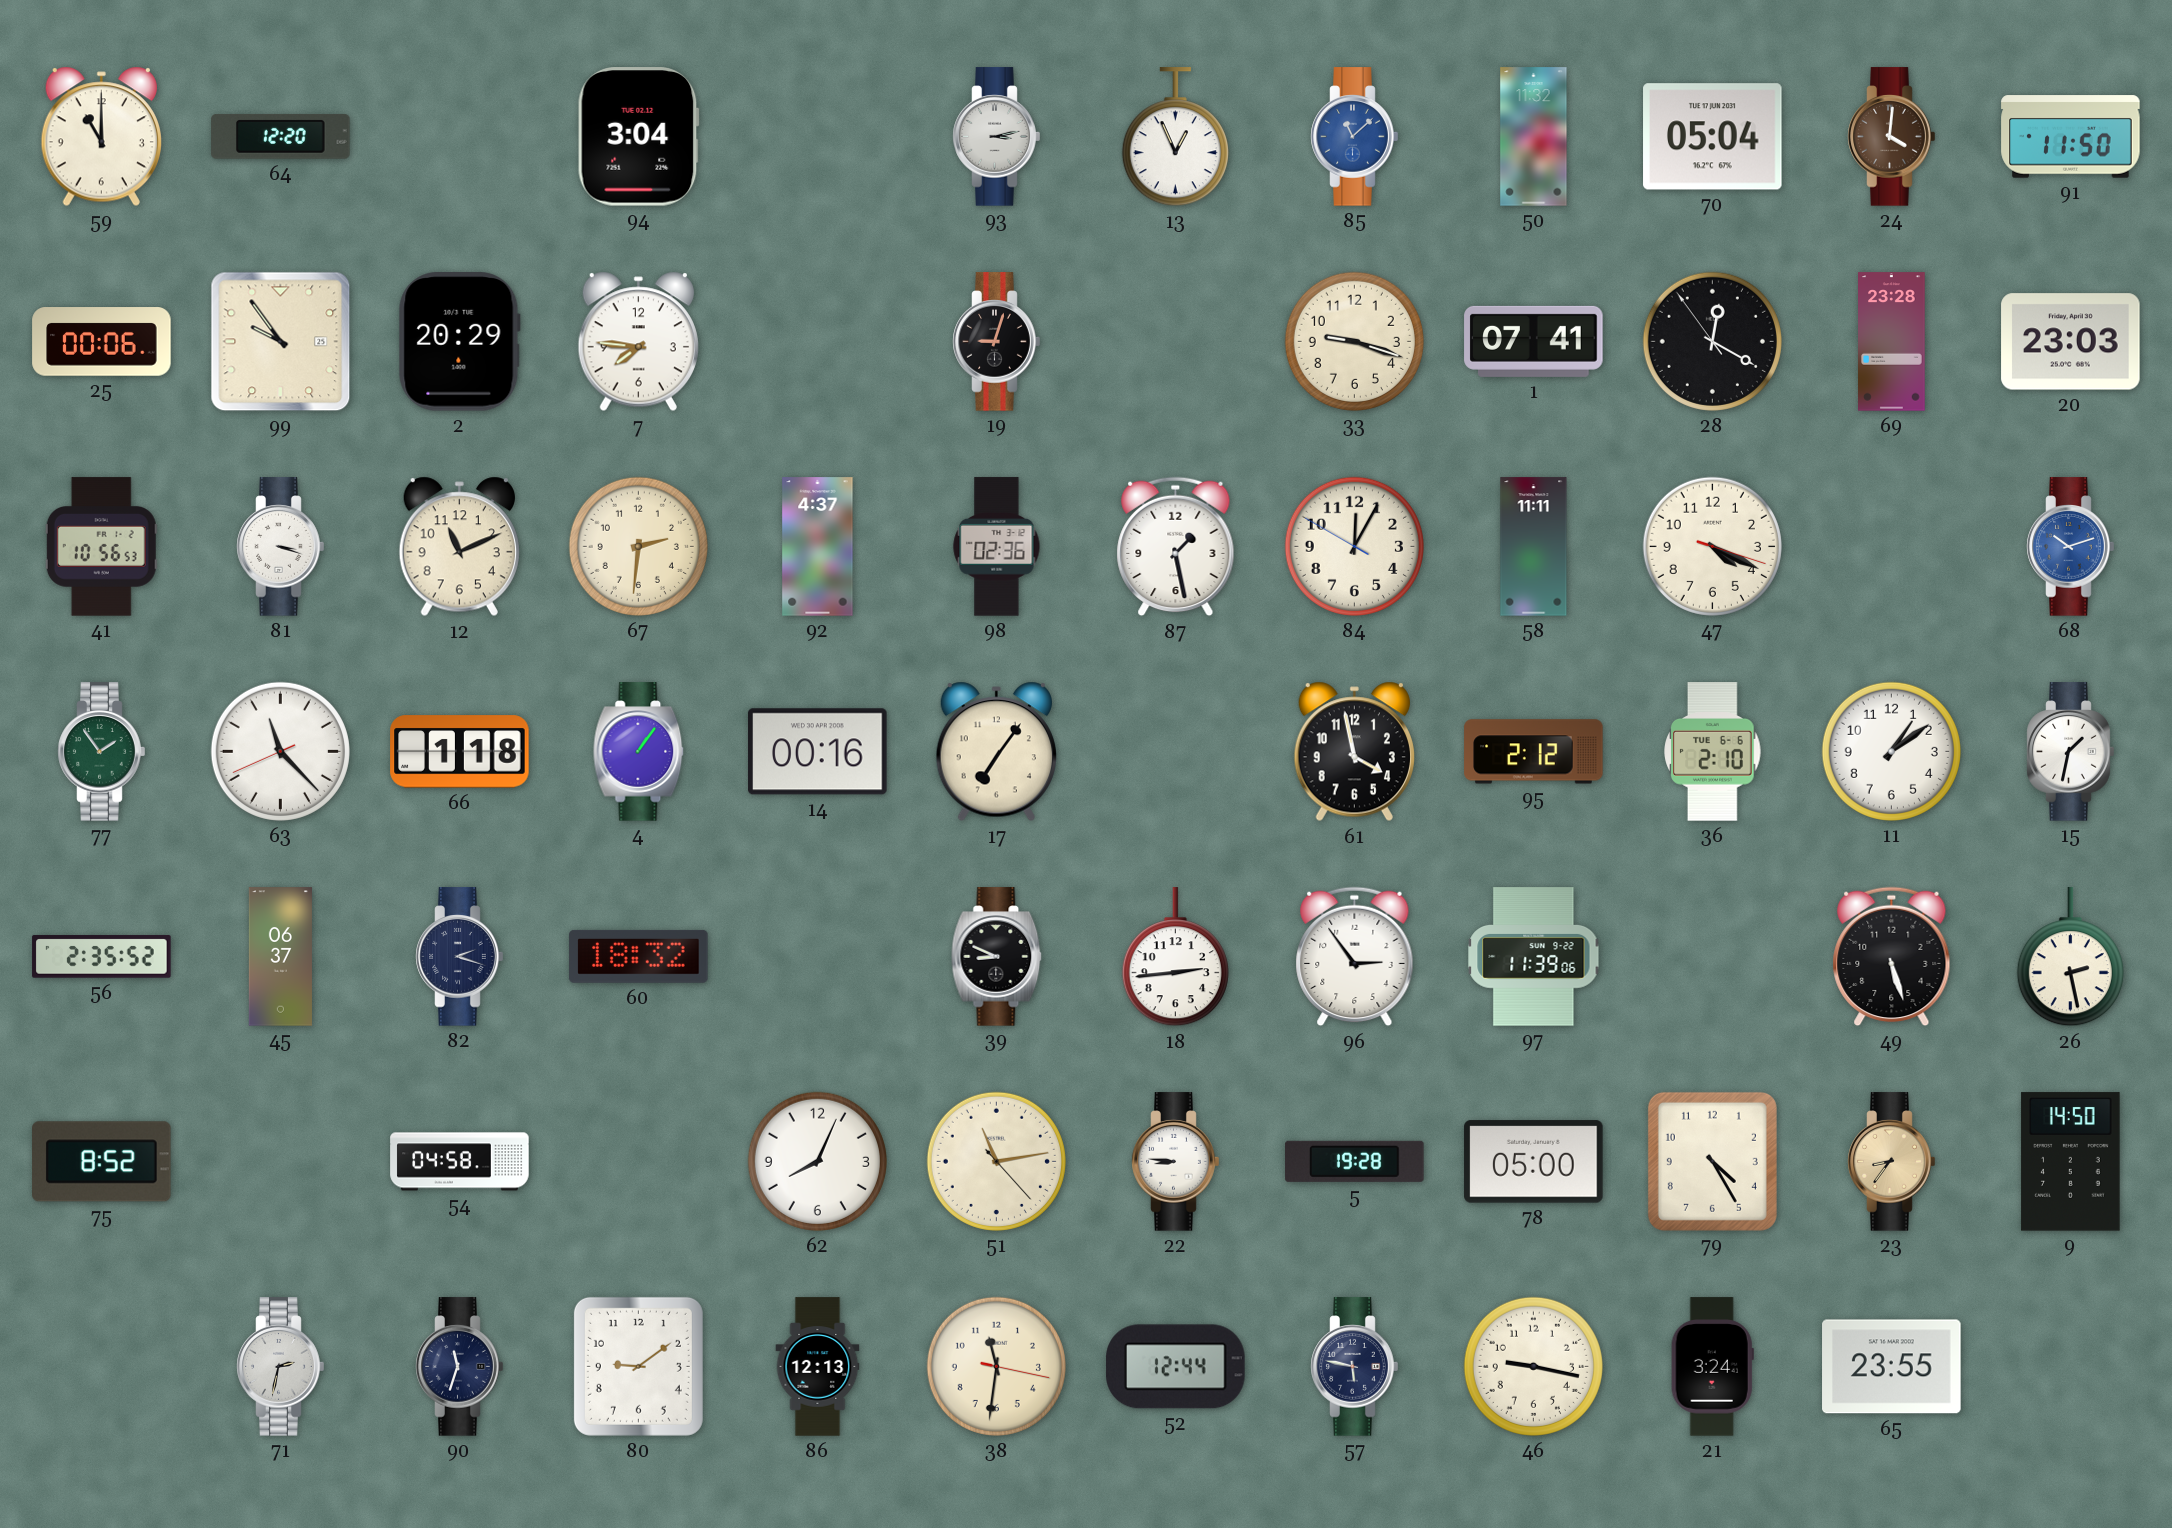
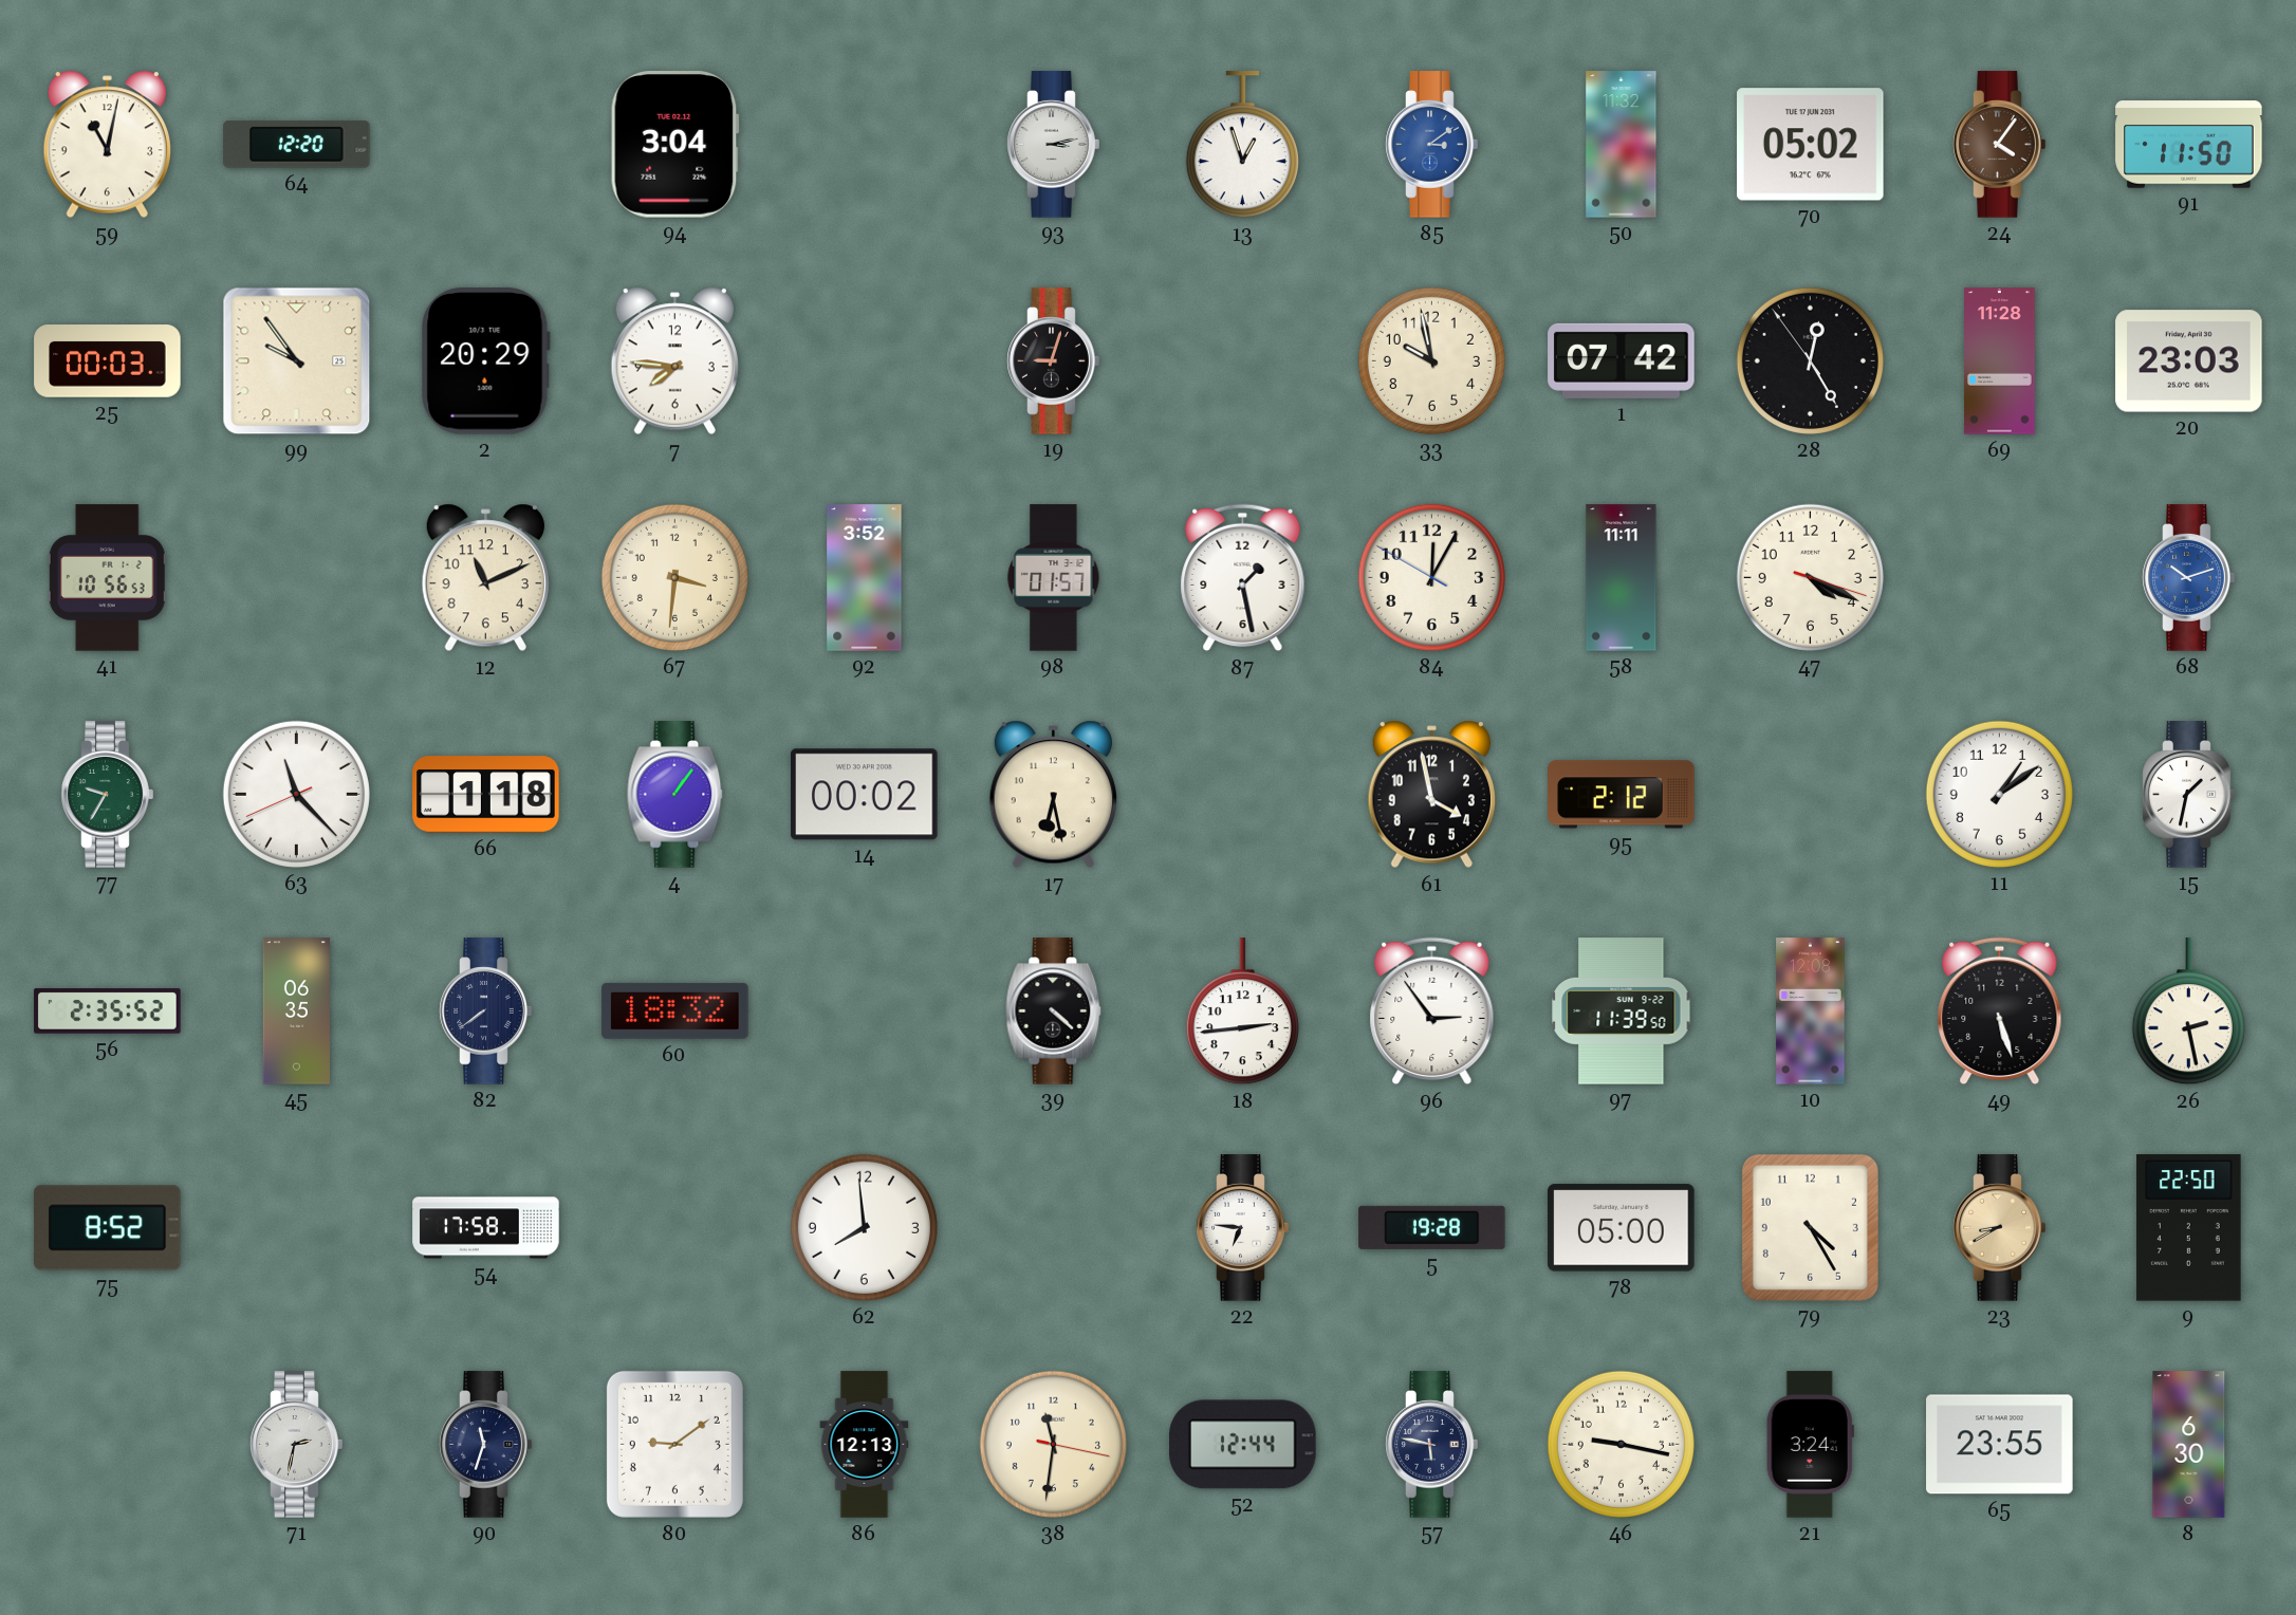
59: 11:00 -> 11:02
13: 12:56 -> 12:57
85: 11:08 -> 3:09
70: 05:04 -> 05:02
24: 4:01 -> 4:06
25: 00:06 -> 00:03
33: 9:18 -> 9:58
1: 07:41 -> 07:42
28: 12:19 -> 12:24
69: 23:28 -> 11:28
81: 3:18 -> none
67: 2:31 -> 3:31
92: 4:37 -> 3:52
98: 02:36 -> 01:57
77: 1:54 -> 9:35
14: 00:16 -> 00:02
17: 7:06 -> 6:28
36: 2:10 -> none
45: 06:37 -> 06:35
82: 2:18 -> 7:39
39: 8:49 -> 4:22
97: 11:39:06 -> 11:39:50
10: none -> 12:08
54: 04:58 -> 17:58
62: 8:04 -> 7:59
51: 11:13 -> none
22: 8:46 -> 6:46
23: 8:36 -> 8:40
9: 14:50 -> 22:50
8: none -> 6:30
